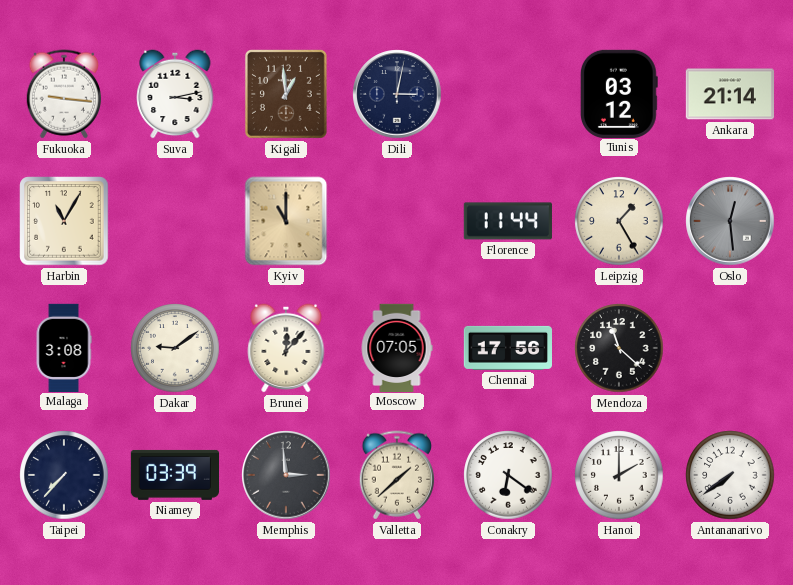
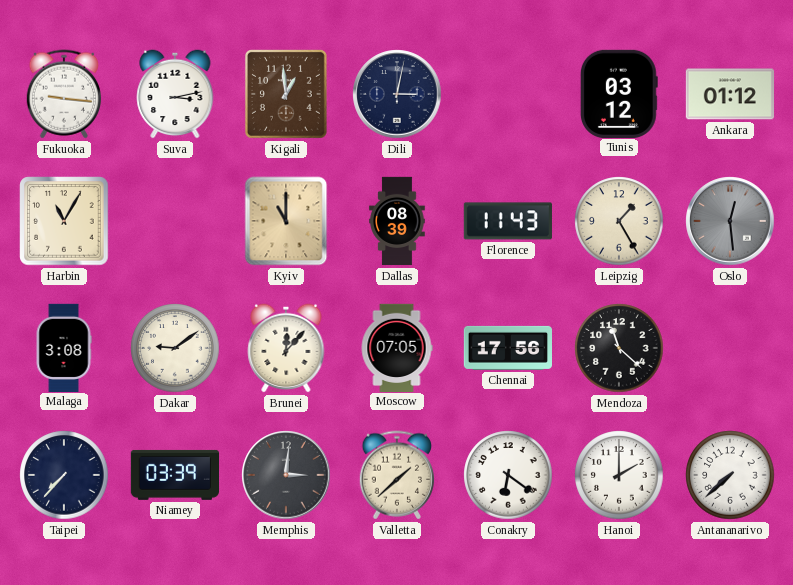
Ankara: 21:14 -> 01:12
Dallas: none -> 08:39
Florence: 11:44 -> 11:43
Memphis: 2:59 -> 3:01
Antananarivo: 7:39 -> 7:38
